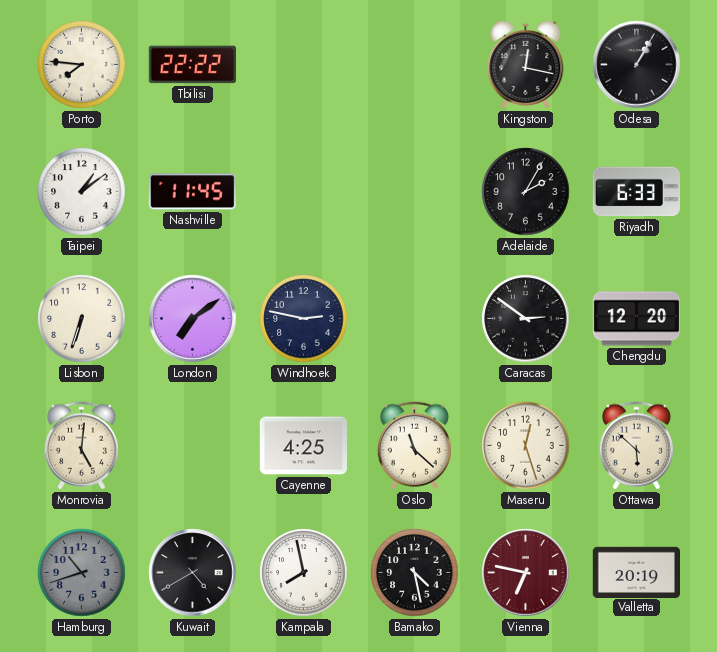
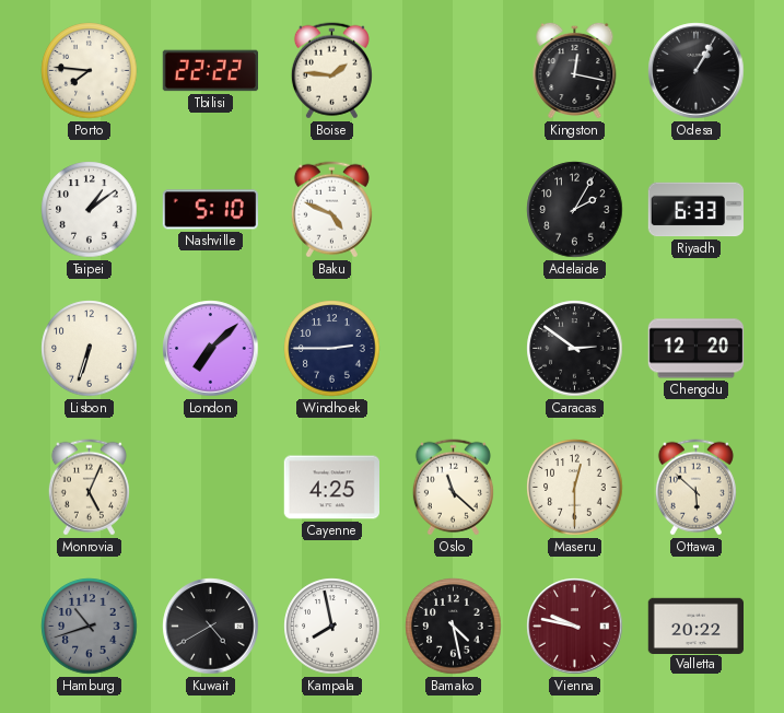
Boise: none -> 1:46
Nashville: 11:45 -> 5:10
Baku: none -> 4:49
London: 7:09 -> 7:08
Windhoek: 2:47 -> 2:45
Monrovia: 5:01 -> 5:04
Maseru: 12:27 -> 12:30
Vienna: 6:47 -> 9:47
Valletta: 20:19 -> 20:22
